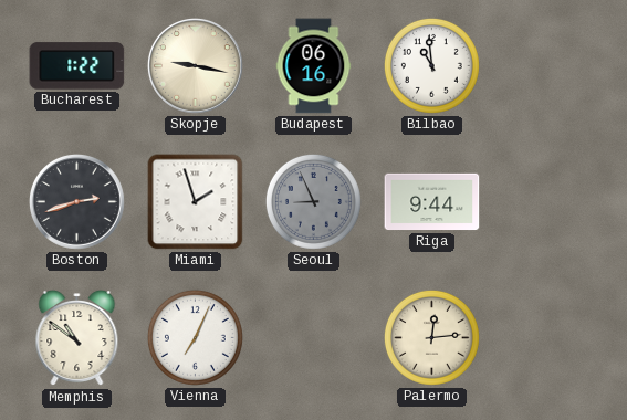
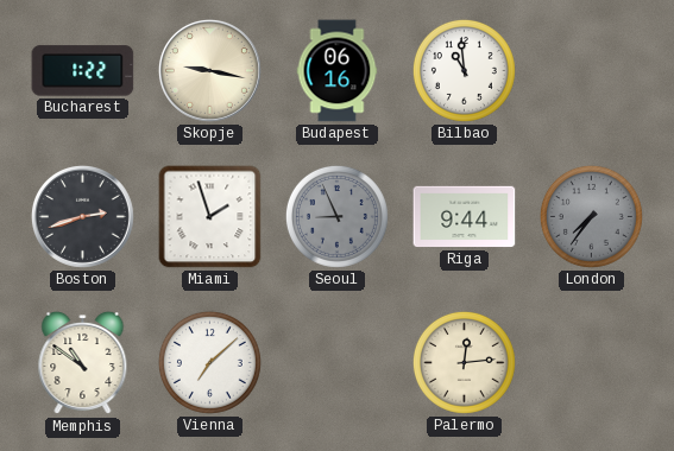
London: none -> 7:36
Vienna: 7:04 -> 7:08
